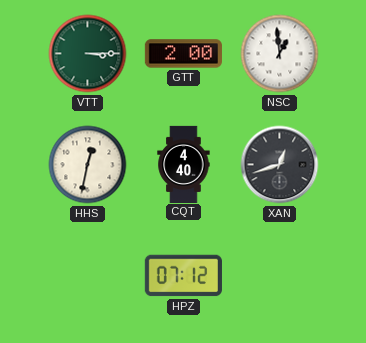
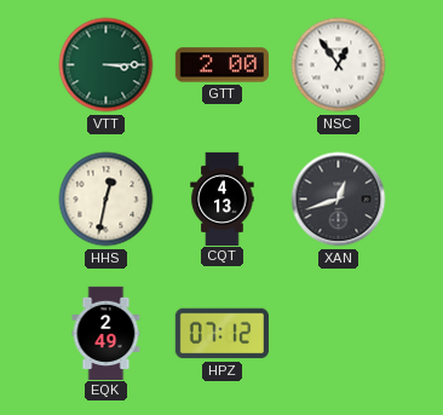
NSC: 12:59 -> 12:54
CQT: 4:40 -> 4:13
EQK: none -> 2:49
